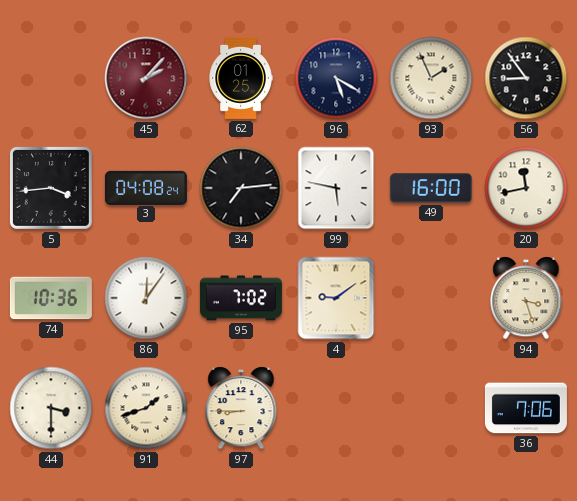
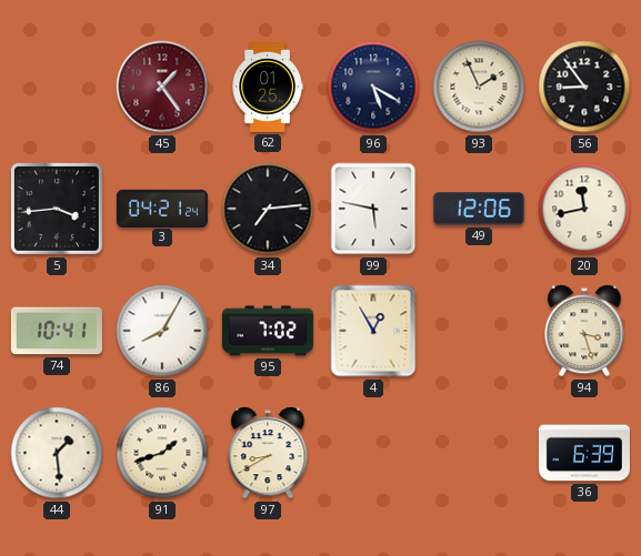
45: 2:07 -> 1:24
3: 04:08 -> 04:21
49: 16:00 -> 12:06
74: 10:36 -> 10:41
86: 12:06 -> 8:05
4: 9:09 -> 12:55
44: 3:30 -> 1:29
97: 8:45 -> 8:40
36: 7:06 -> 6:39
